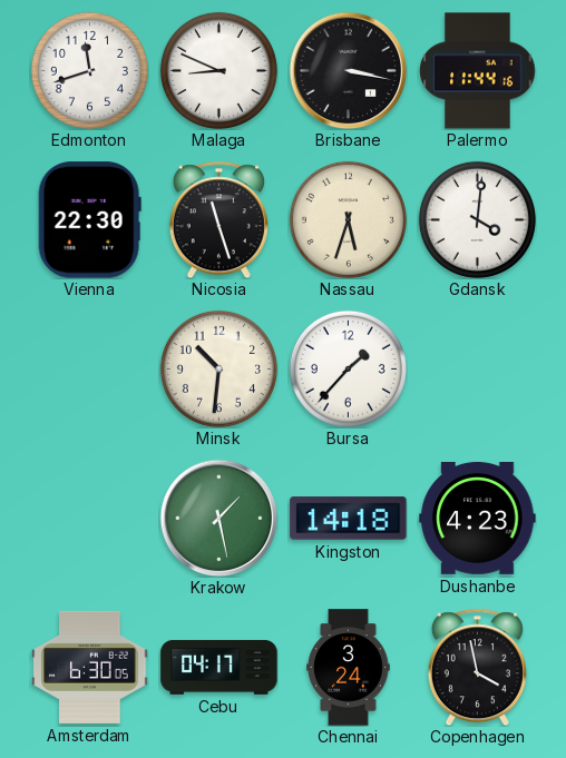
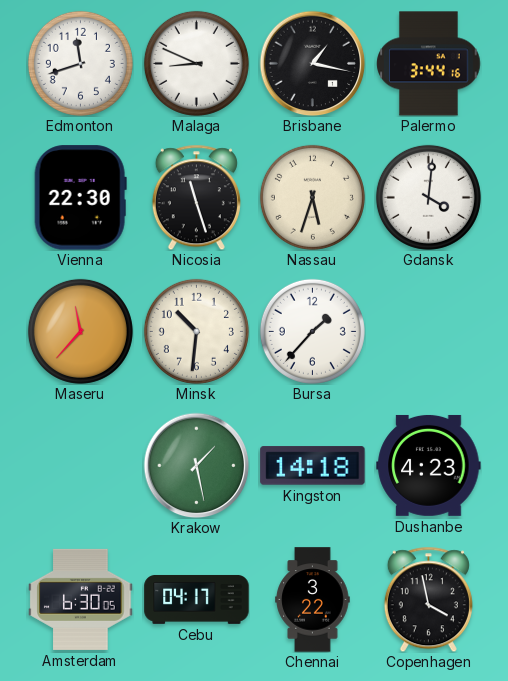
Brisbane: 3:17 -> 1:17
Palermo: 11:44 -> 3:44
Maseru: none -> 11:37
Chennai: 3:24 -> 3:22
